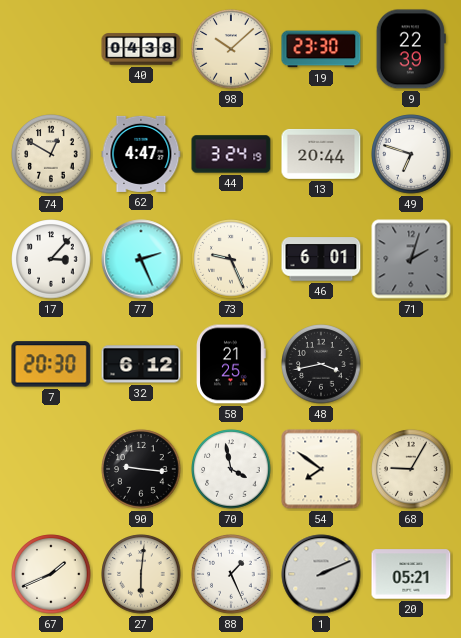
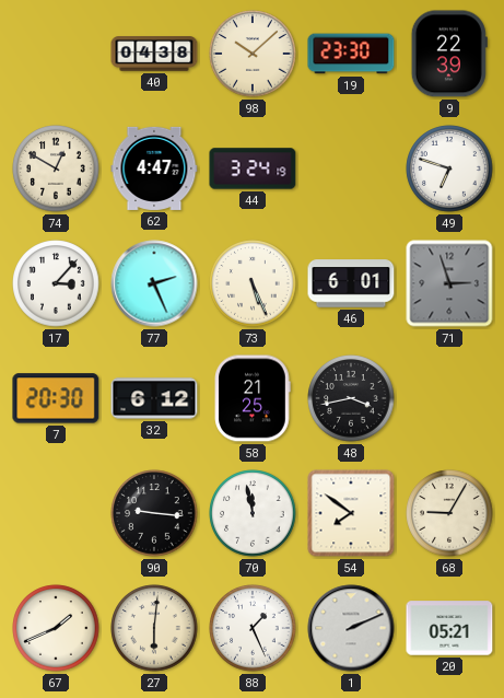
13: 20:44 -> none
73: 9:26 -> 5:26
71: 2:03 -> 2:57
70: 3:58 -> 11:58
